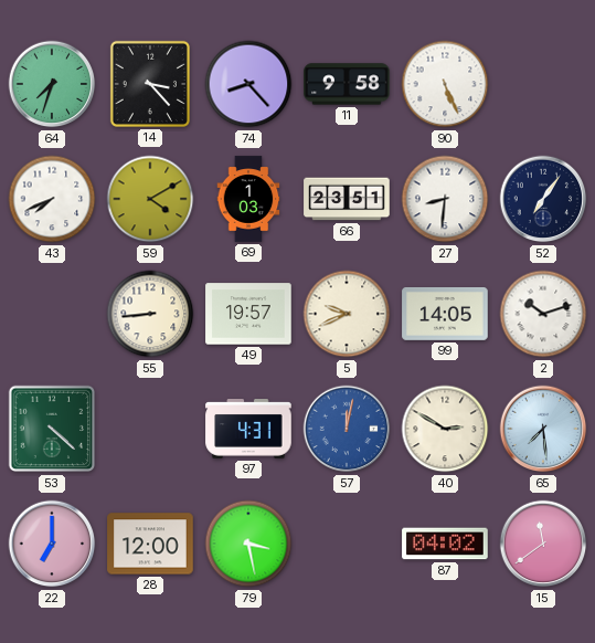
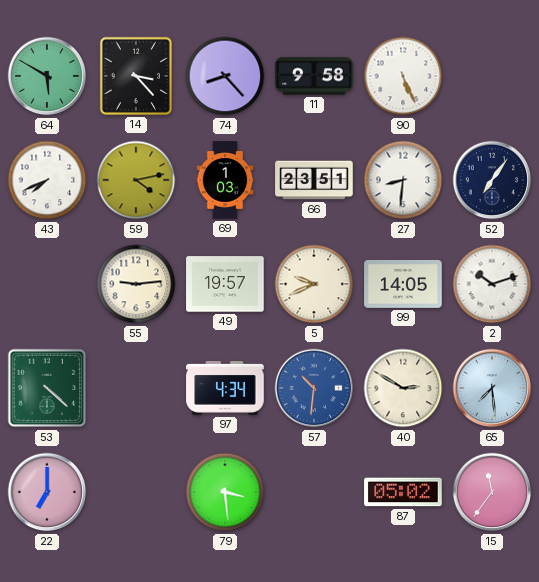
64: 7:33 -> 5:50
59: 4:10 -> 4:13
55: 8:44 -> 9:14
97: 4:31 -> 4:34
57: 12:02 -> 10:31
28: 12:00 -> none
79: 3:28 -> 3:29
87: 04:02 -> 05:02
15: 11:39 -> 11:36
